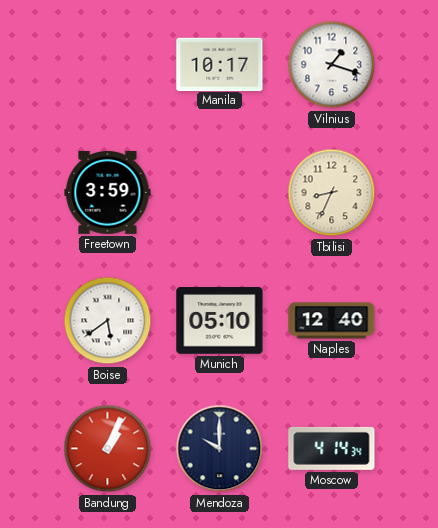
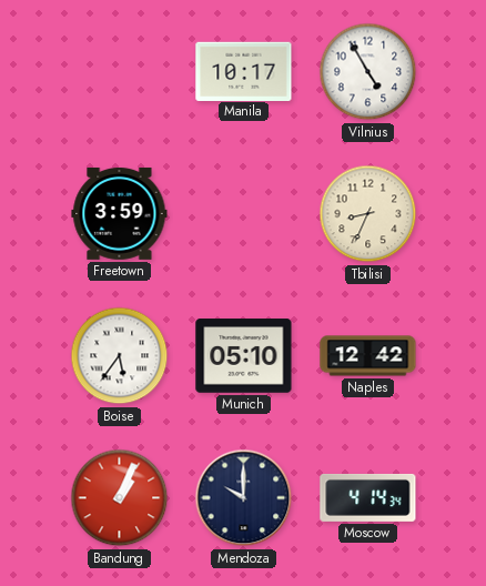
Vilnius: 1:18 -> 4:55
Boise: 5:39 -> 5:36
Naples: 12:40 -> 12:42
